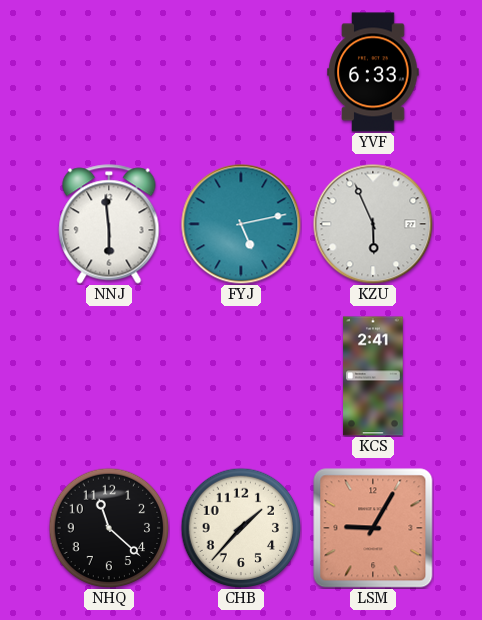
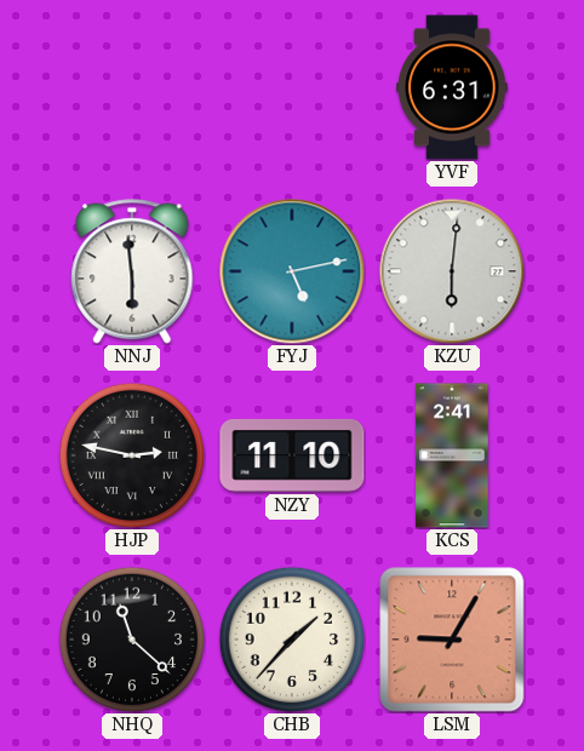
YVF: 6:33 -> 6:31
KZU: 5:56 -> 6:01
HJP: none -> 2:47
NZY: none -> 11:10
